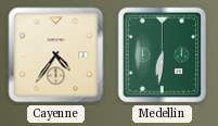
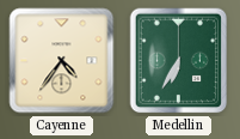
Medellin: 6:31 -> 6:35
